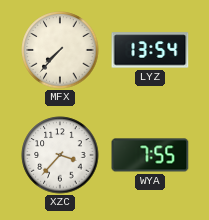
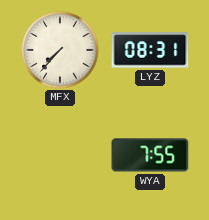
LYZ: 13:54 -> 08:31
XZC: 3:37 -> none
